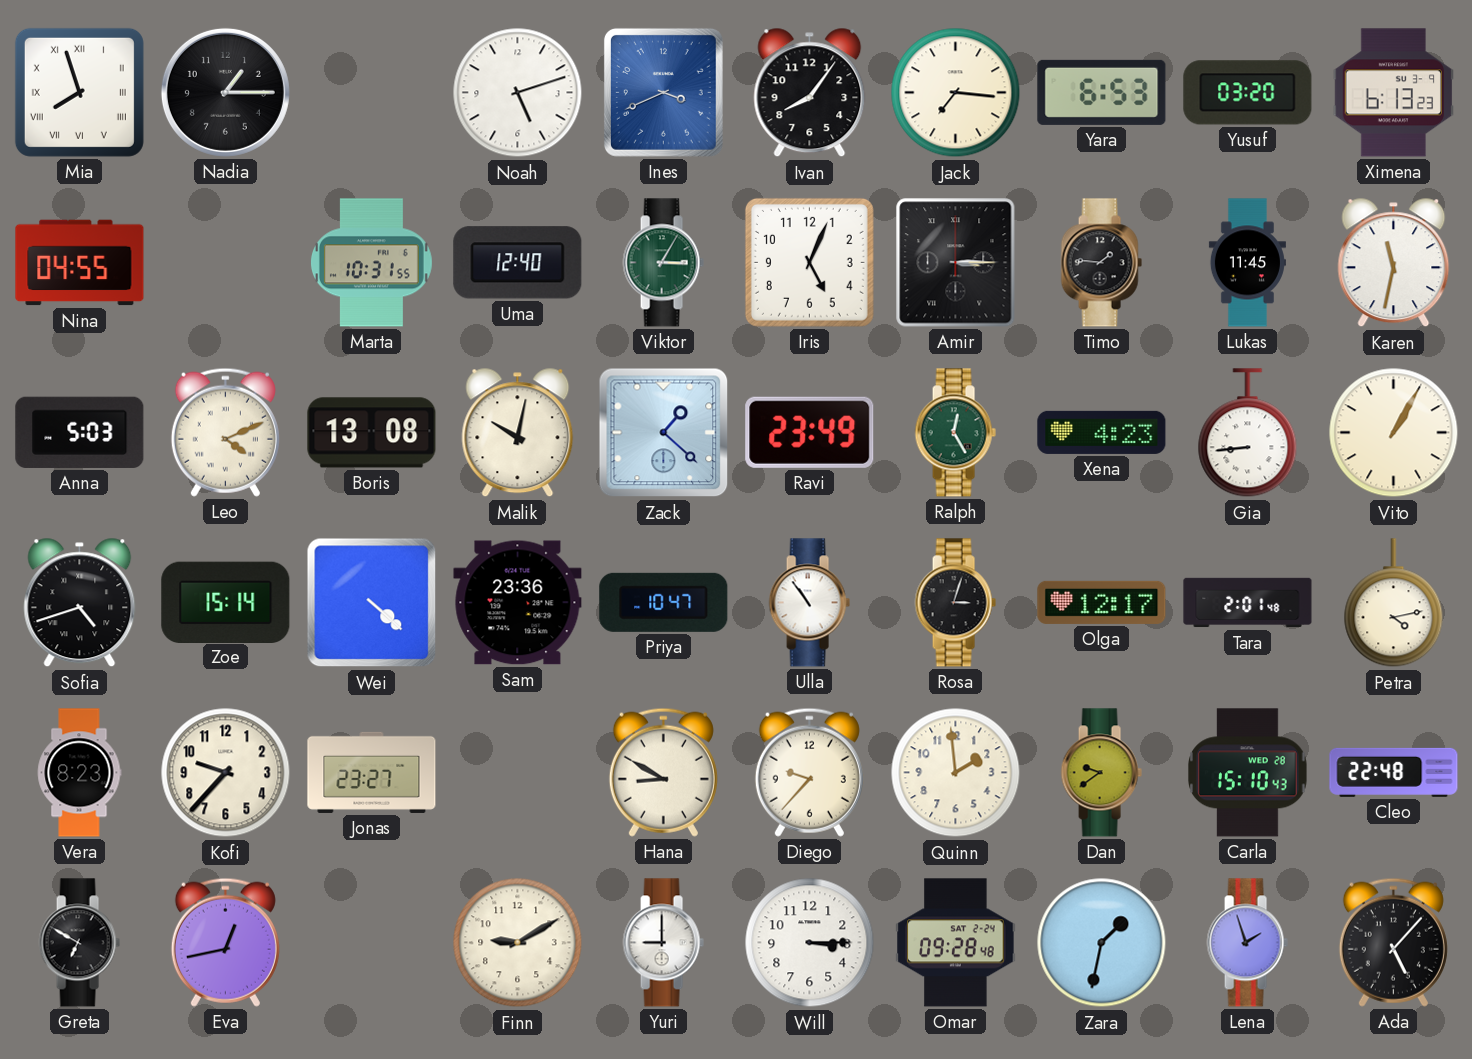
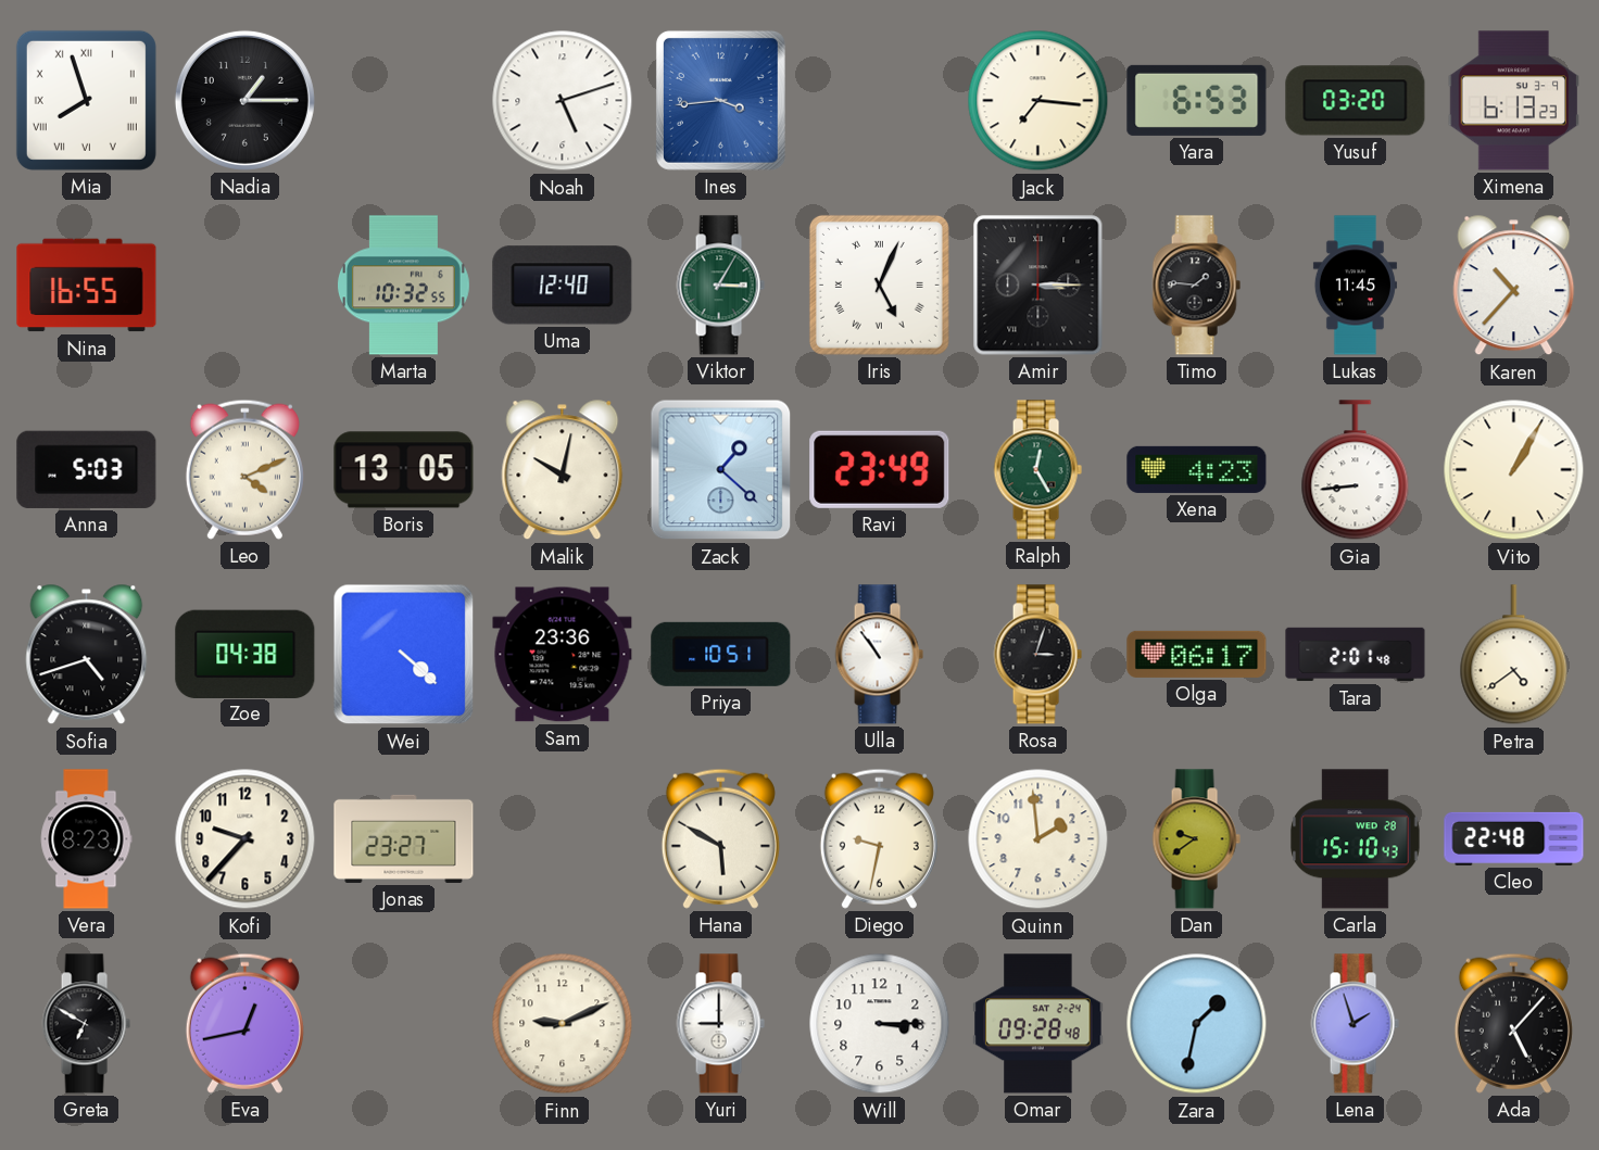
Ines: 3:41 -> 3:44
Ivan: 8:06 -> none
Nina: 04:55 -> 16:55
Marta: 10:31 -> 10:32
Iris numerals: Arabic -> Roman
Karen: 11:32 -> 10:37
Boris: 13:08 -> 13:05
Zoe: 15:14 -> 04:38
Priya: 10:47 -> 10:51
Olga: 12:17 -> 06:17
Petra: 4:13 -> 4:39
Hana: 8:50 -> 5:50
Diego: 9:37 -> 9:32
Finn: 9:10 -> 9:11
